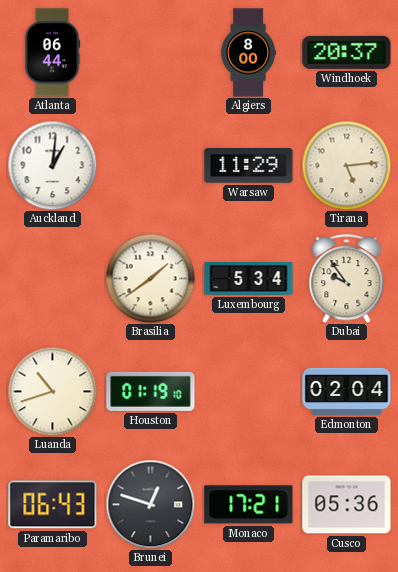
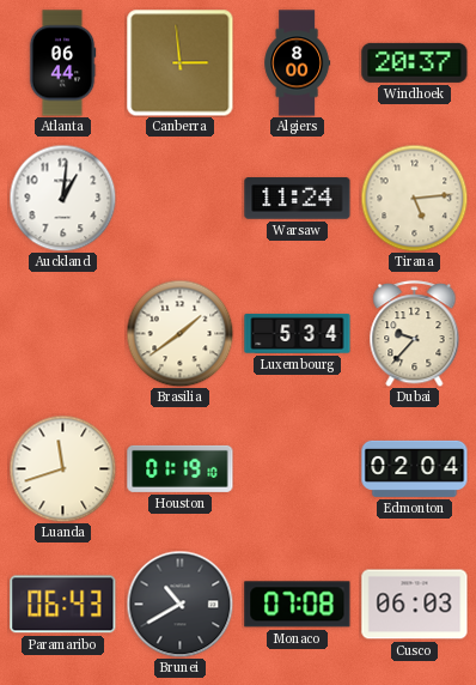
Canberra: none -> 2:59
Warsaw: 11:29 -> 11:24
Dubai: 9:54 -> 9:37
Luanda: 10:42 -> 11:42
Brunei: 12:48 -> 10:40
Monaco: 17:21 -> 07:08
Cusco: 05:36 -> 06:03
